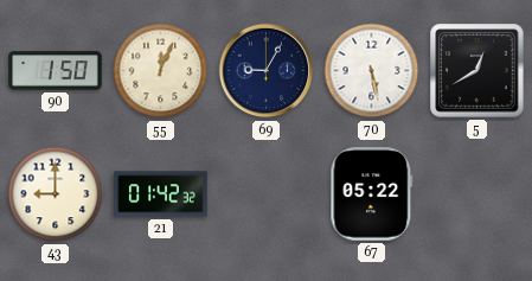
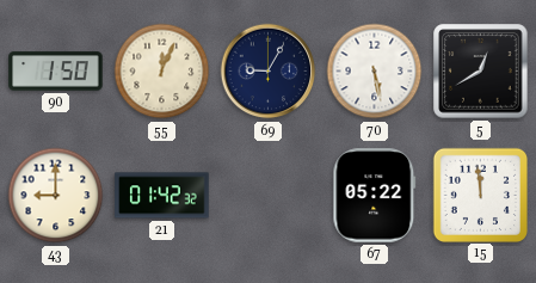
15: none -> 11:59
